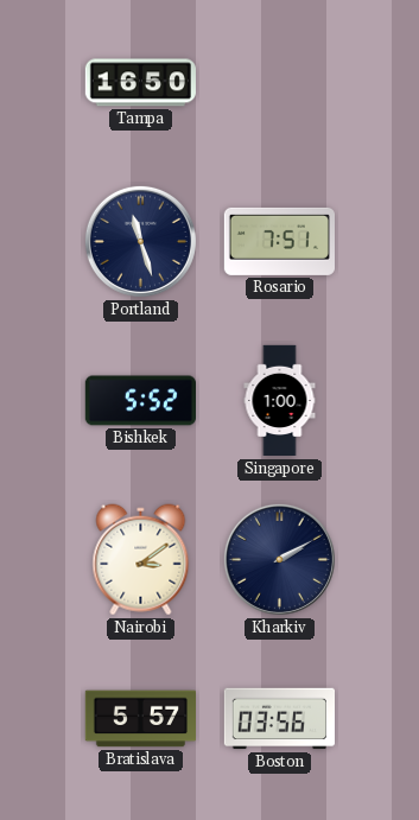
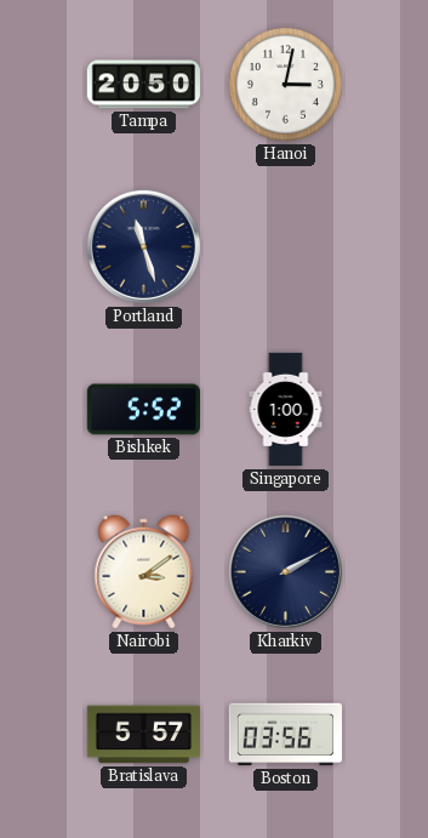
Tampa: 16:50 -> 20:50
Hanoi: none -> 3:02
Rosario: 7:51 -> none
